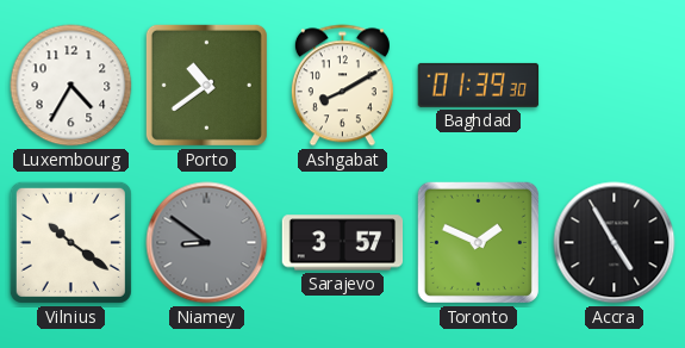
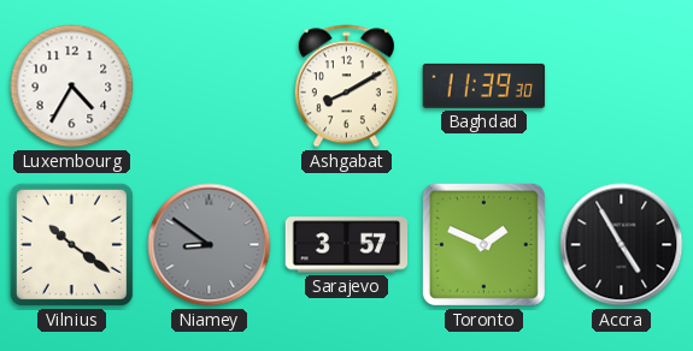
Porto: 10:39 -> none
Baghdad: 01:39 -> 11:39
